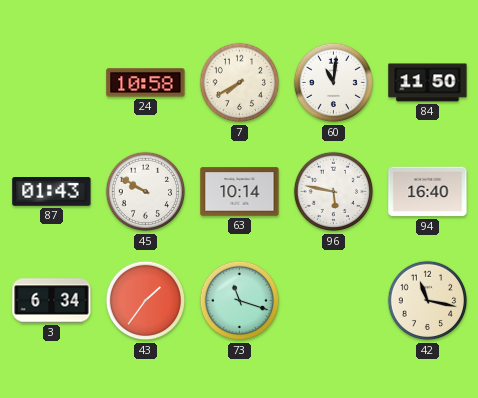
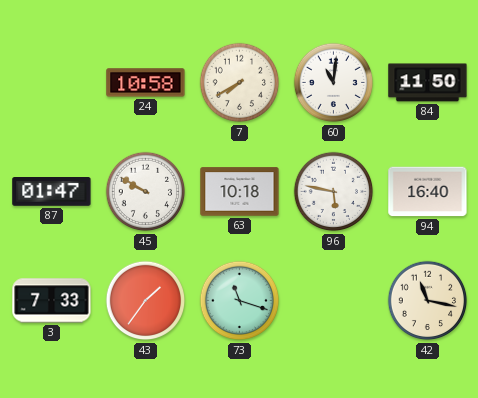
87: 01:43 -> 01:47
63: 10:14 -> 10:18
3: 6:34 -> 7:33
